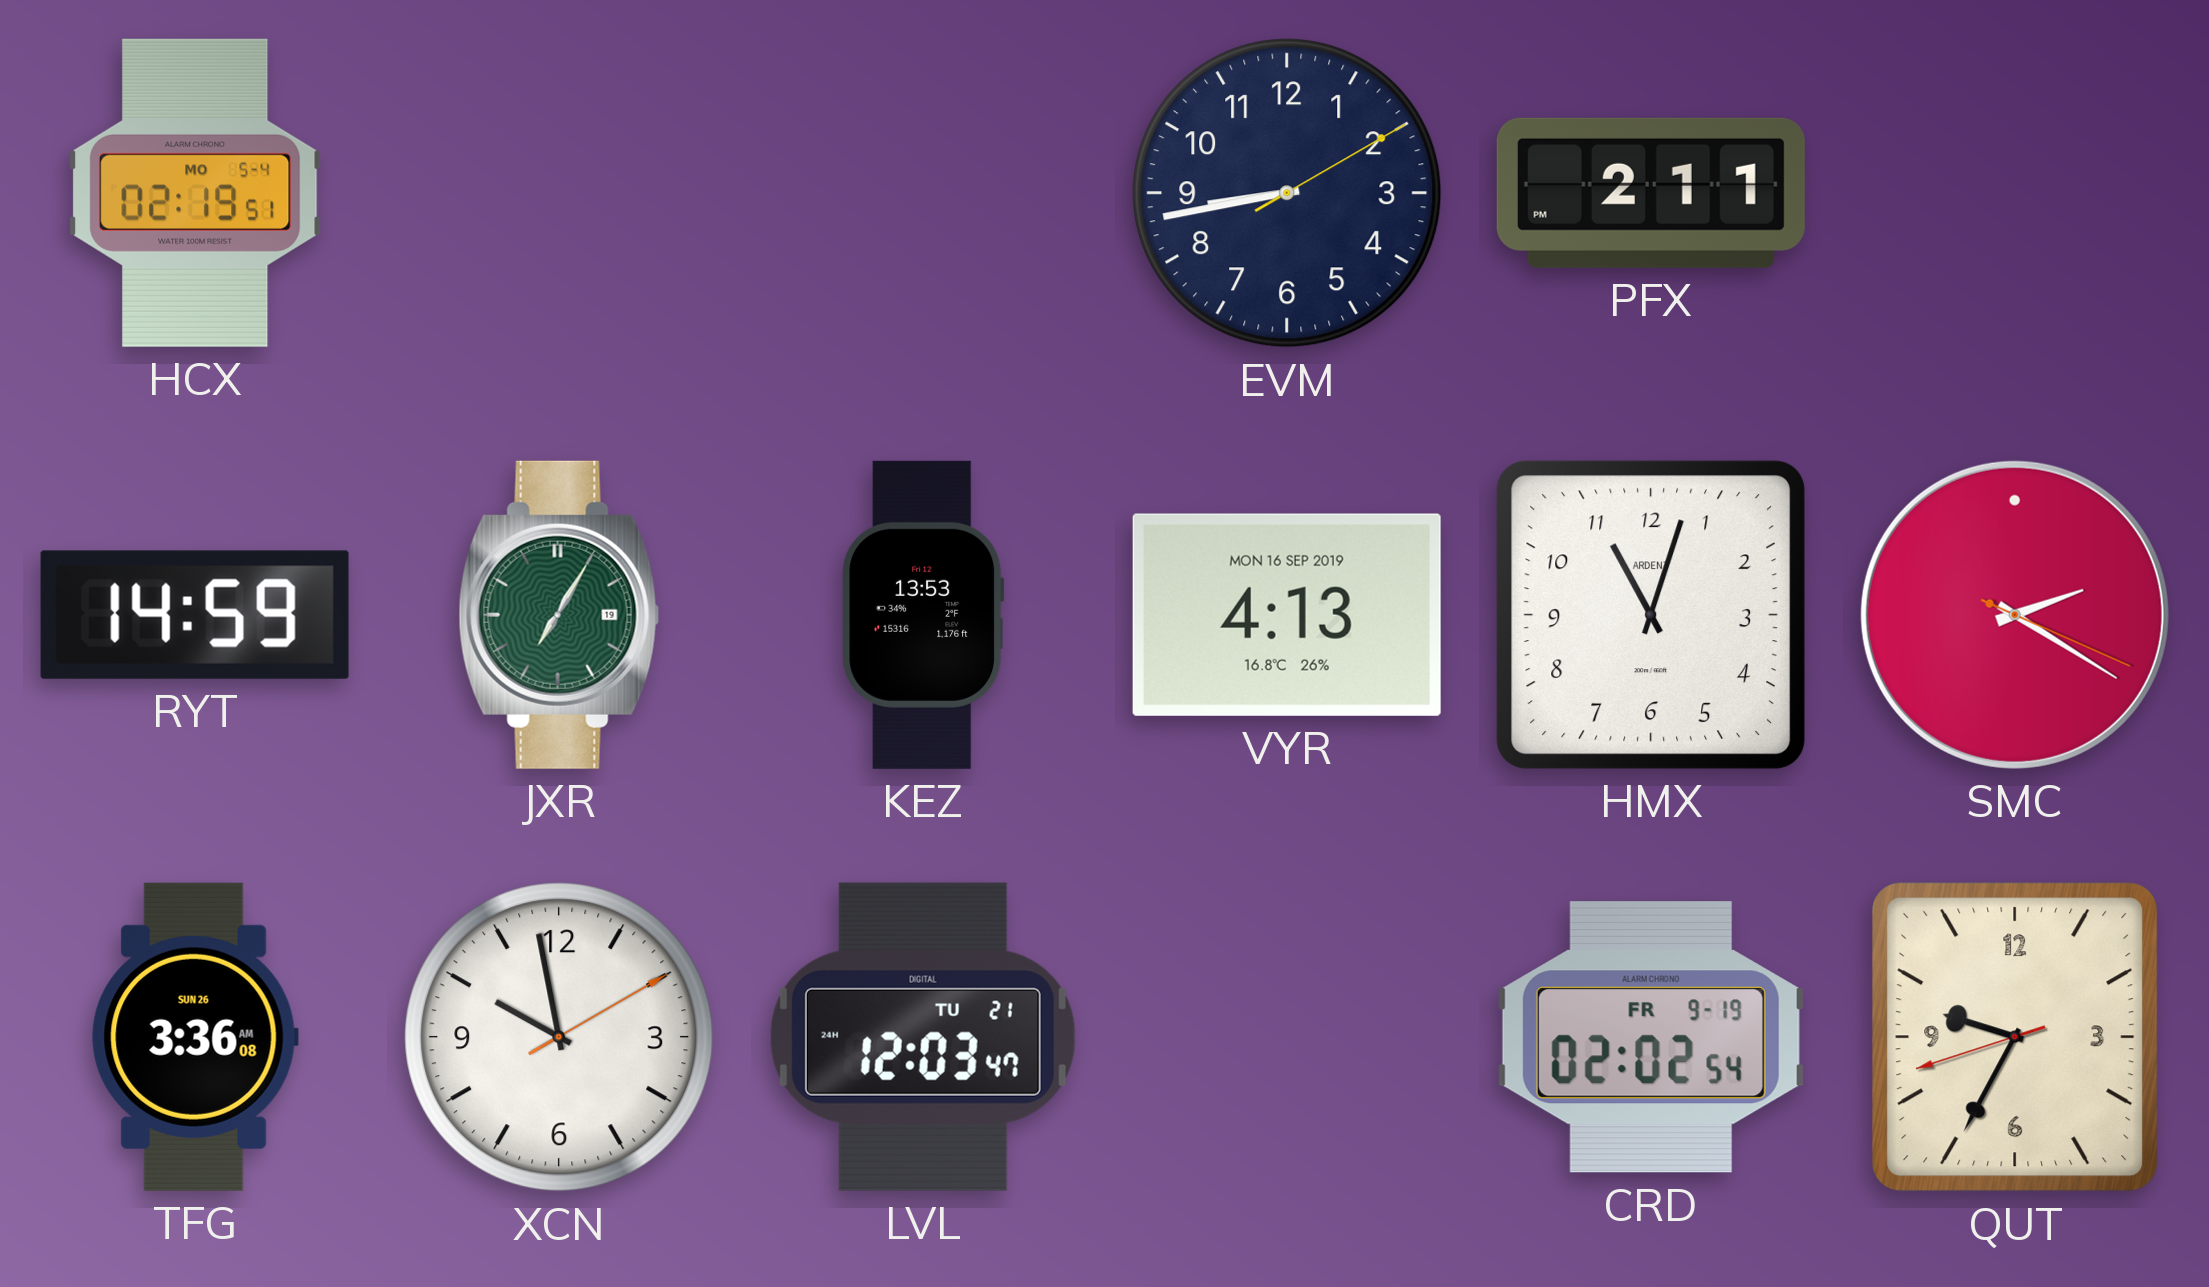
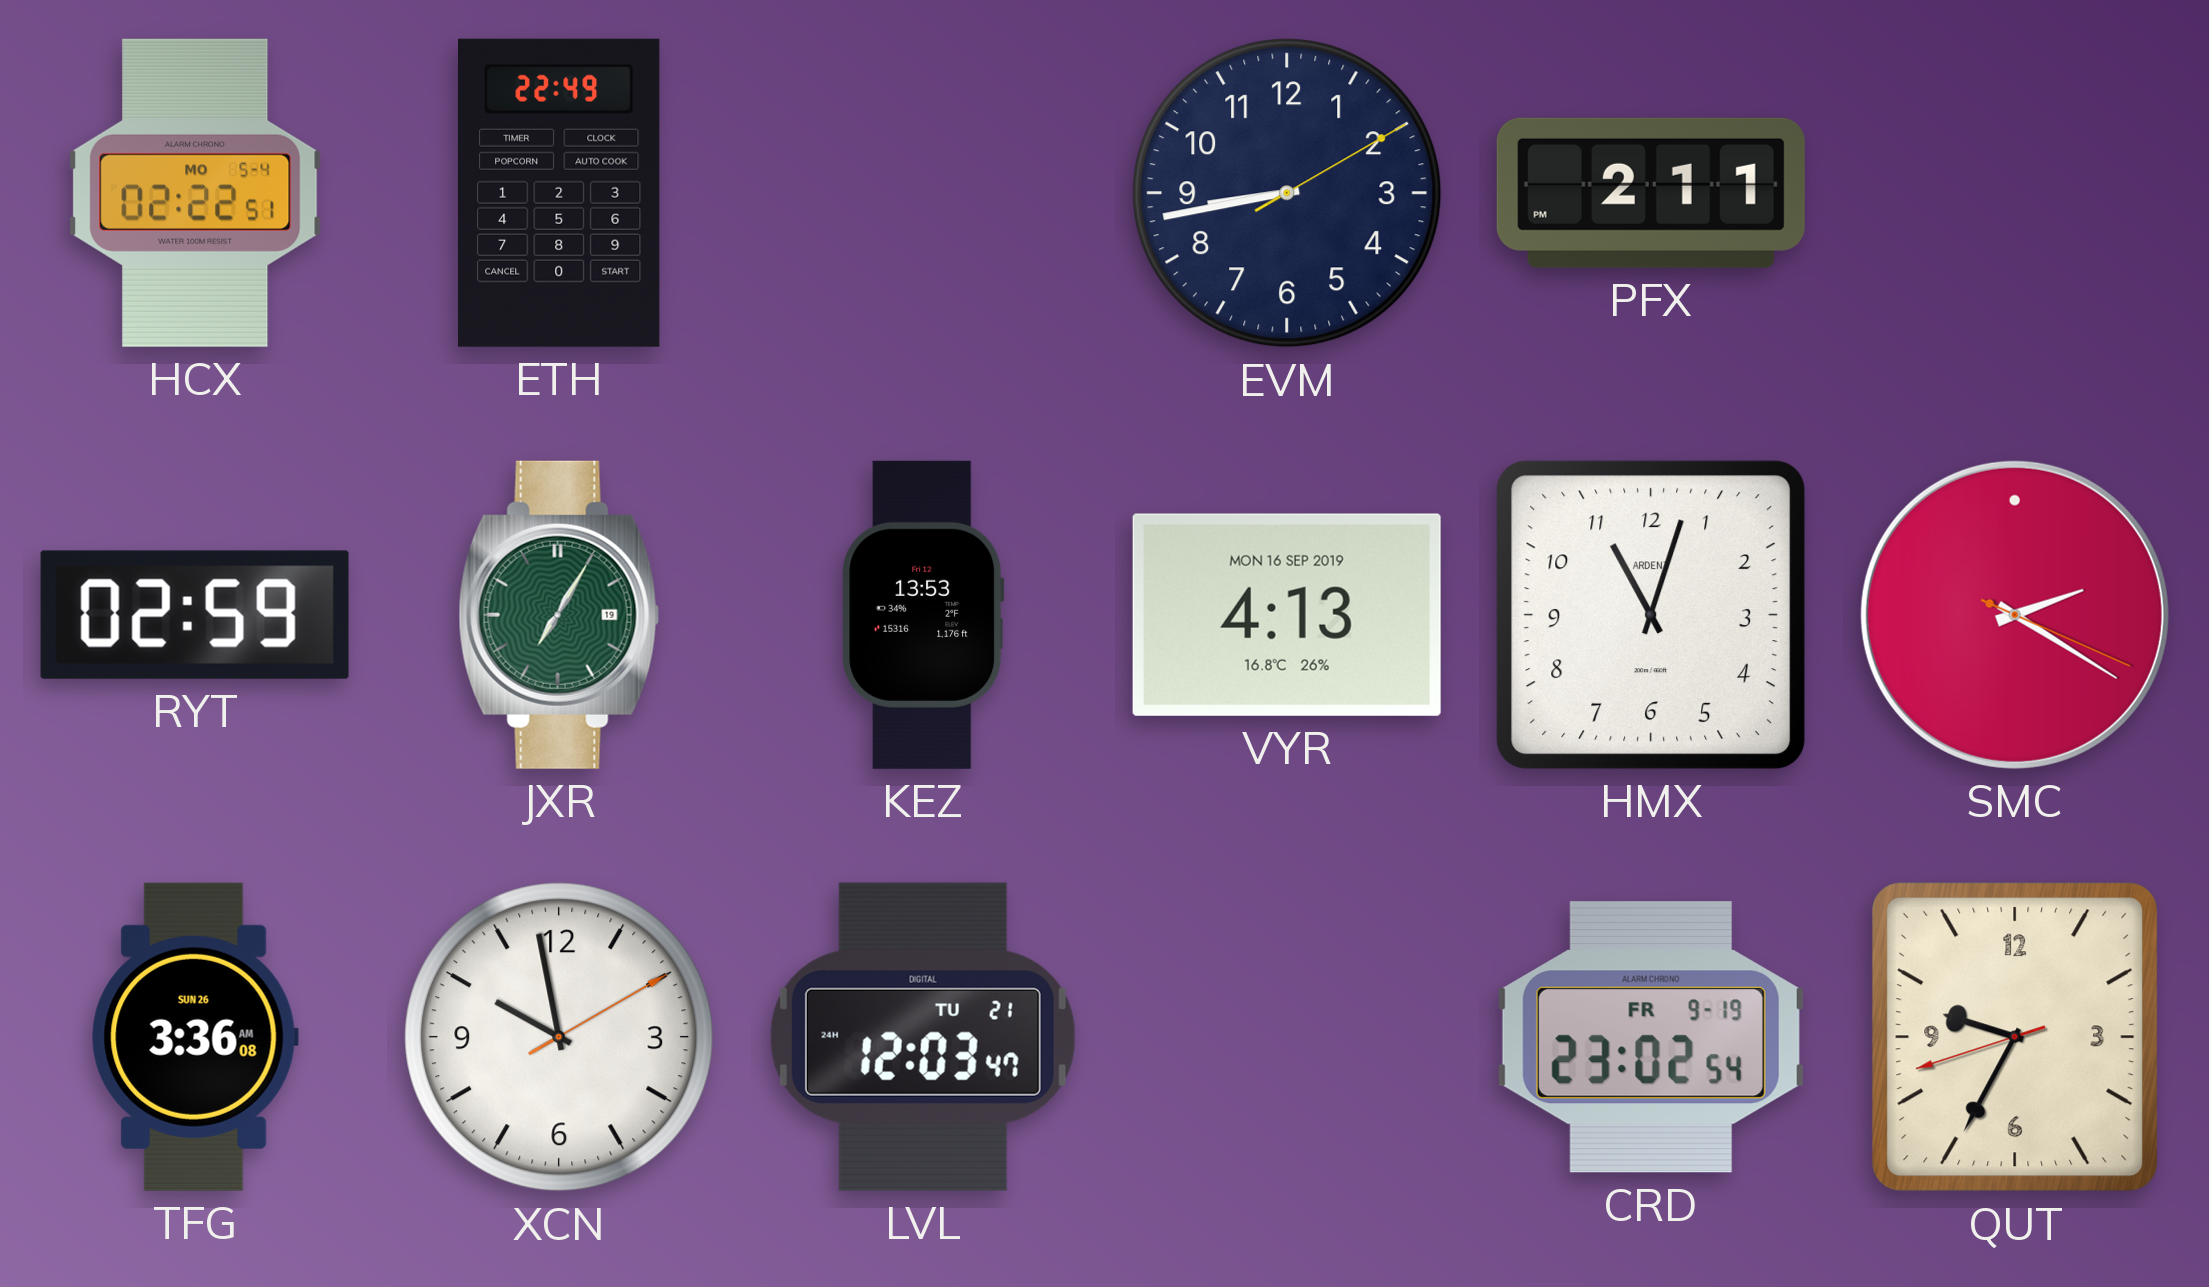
HCX: 02:19 -> 02:22
ETH: none -> 22:49
RYT: 14:59 -> 02:59
CRD: 02:02 -> 23:02
